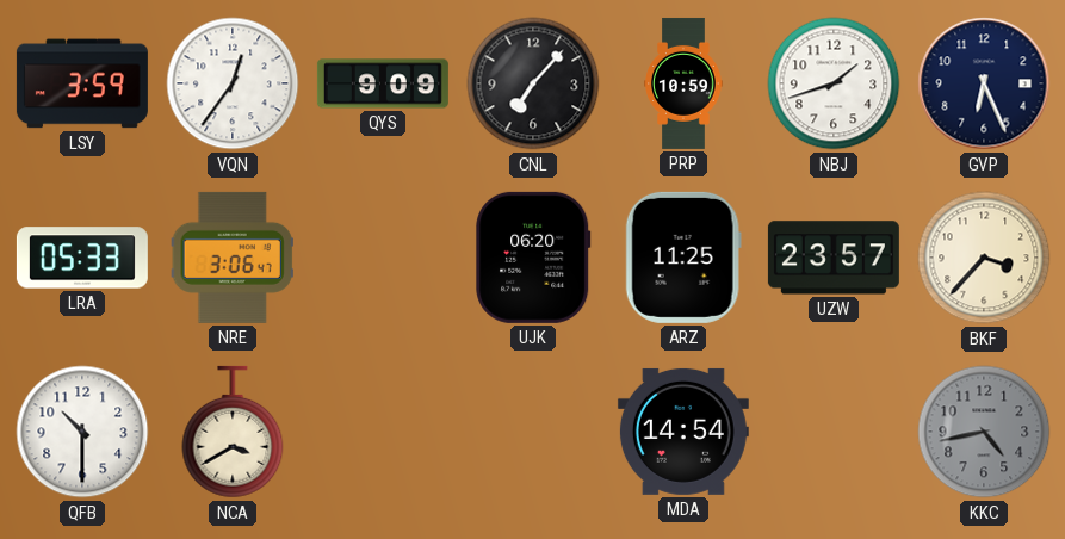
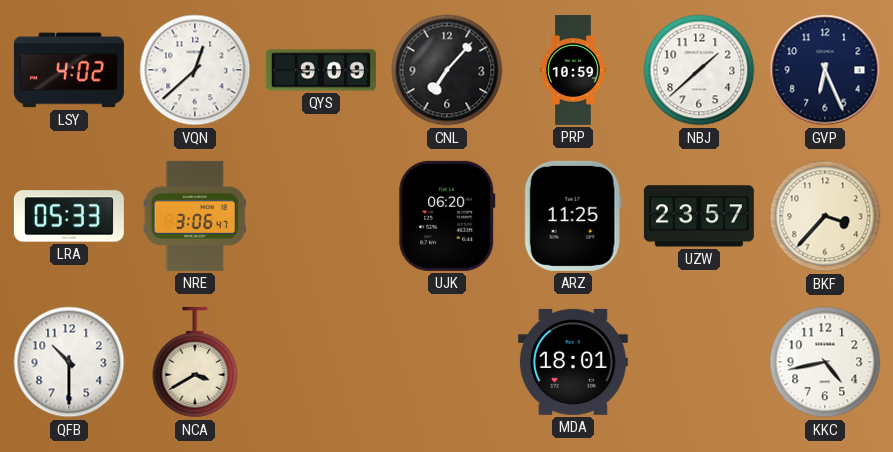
LSY: 3:59 -> 4:02
VQN: 12:36 -> 12:38
NBJ: 1:42 -> 1:38
MDA: 14:54 -> 18:01
KKC dial: grey -> white
